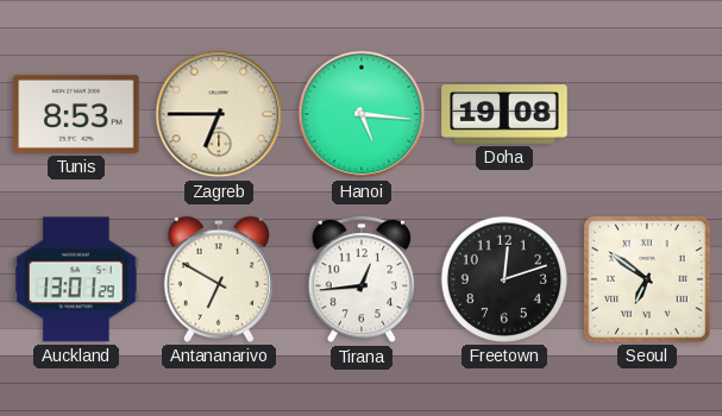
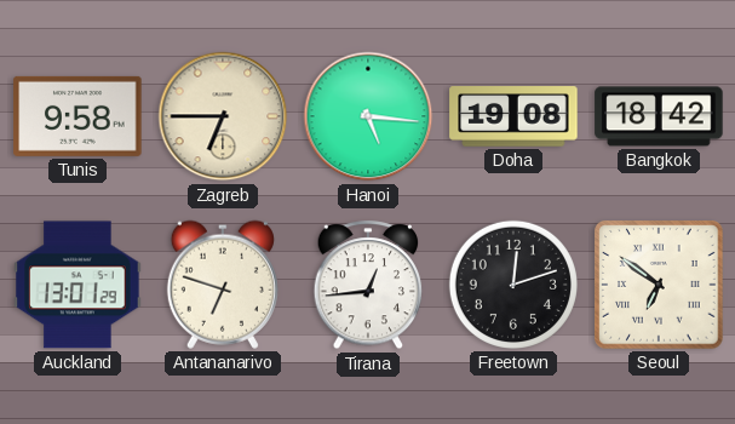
Tunis: 8:53 -> 9:58
Bangkok: none -> 18:42
Antananarivo: 6:50 -> 6:48
